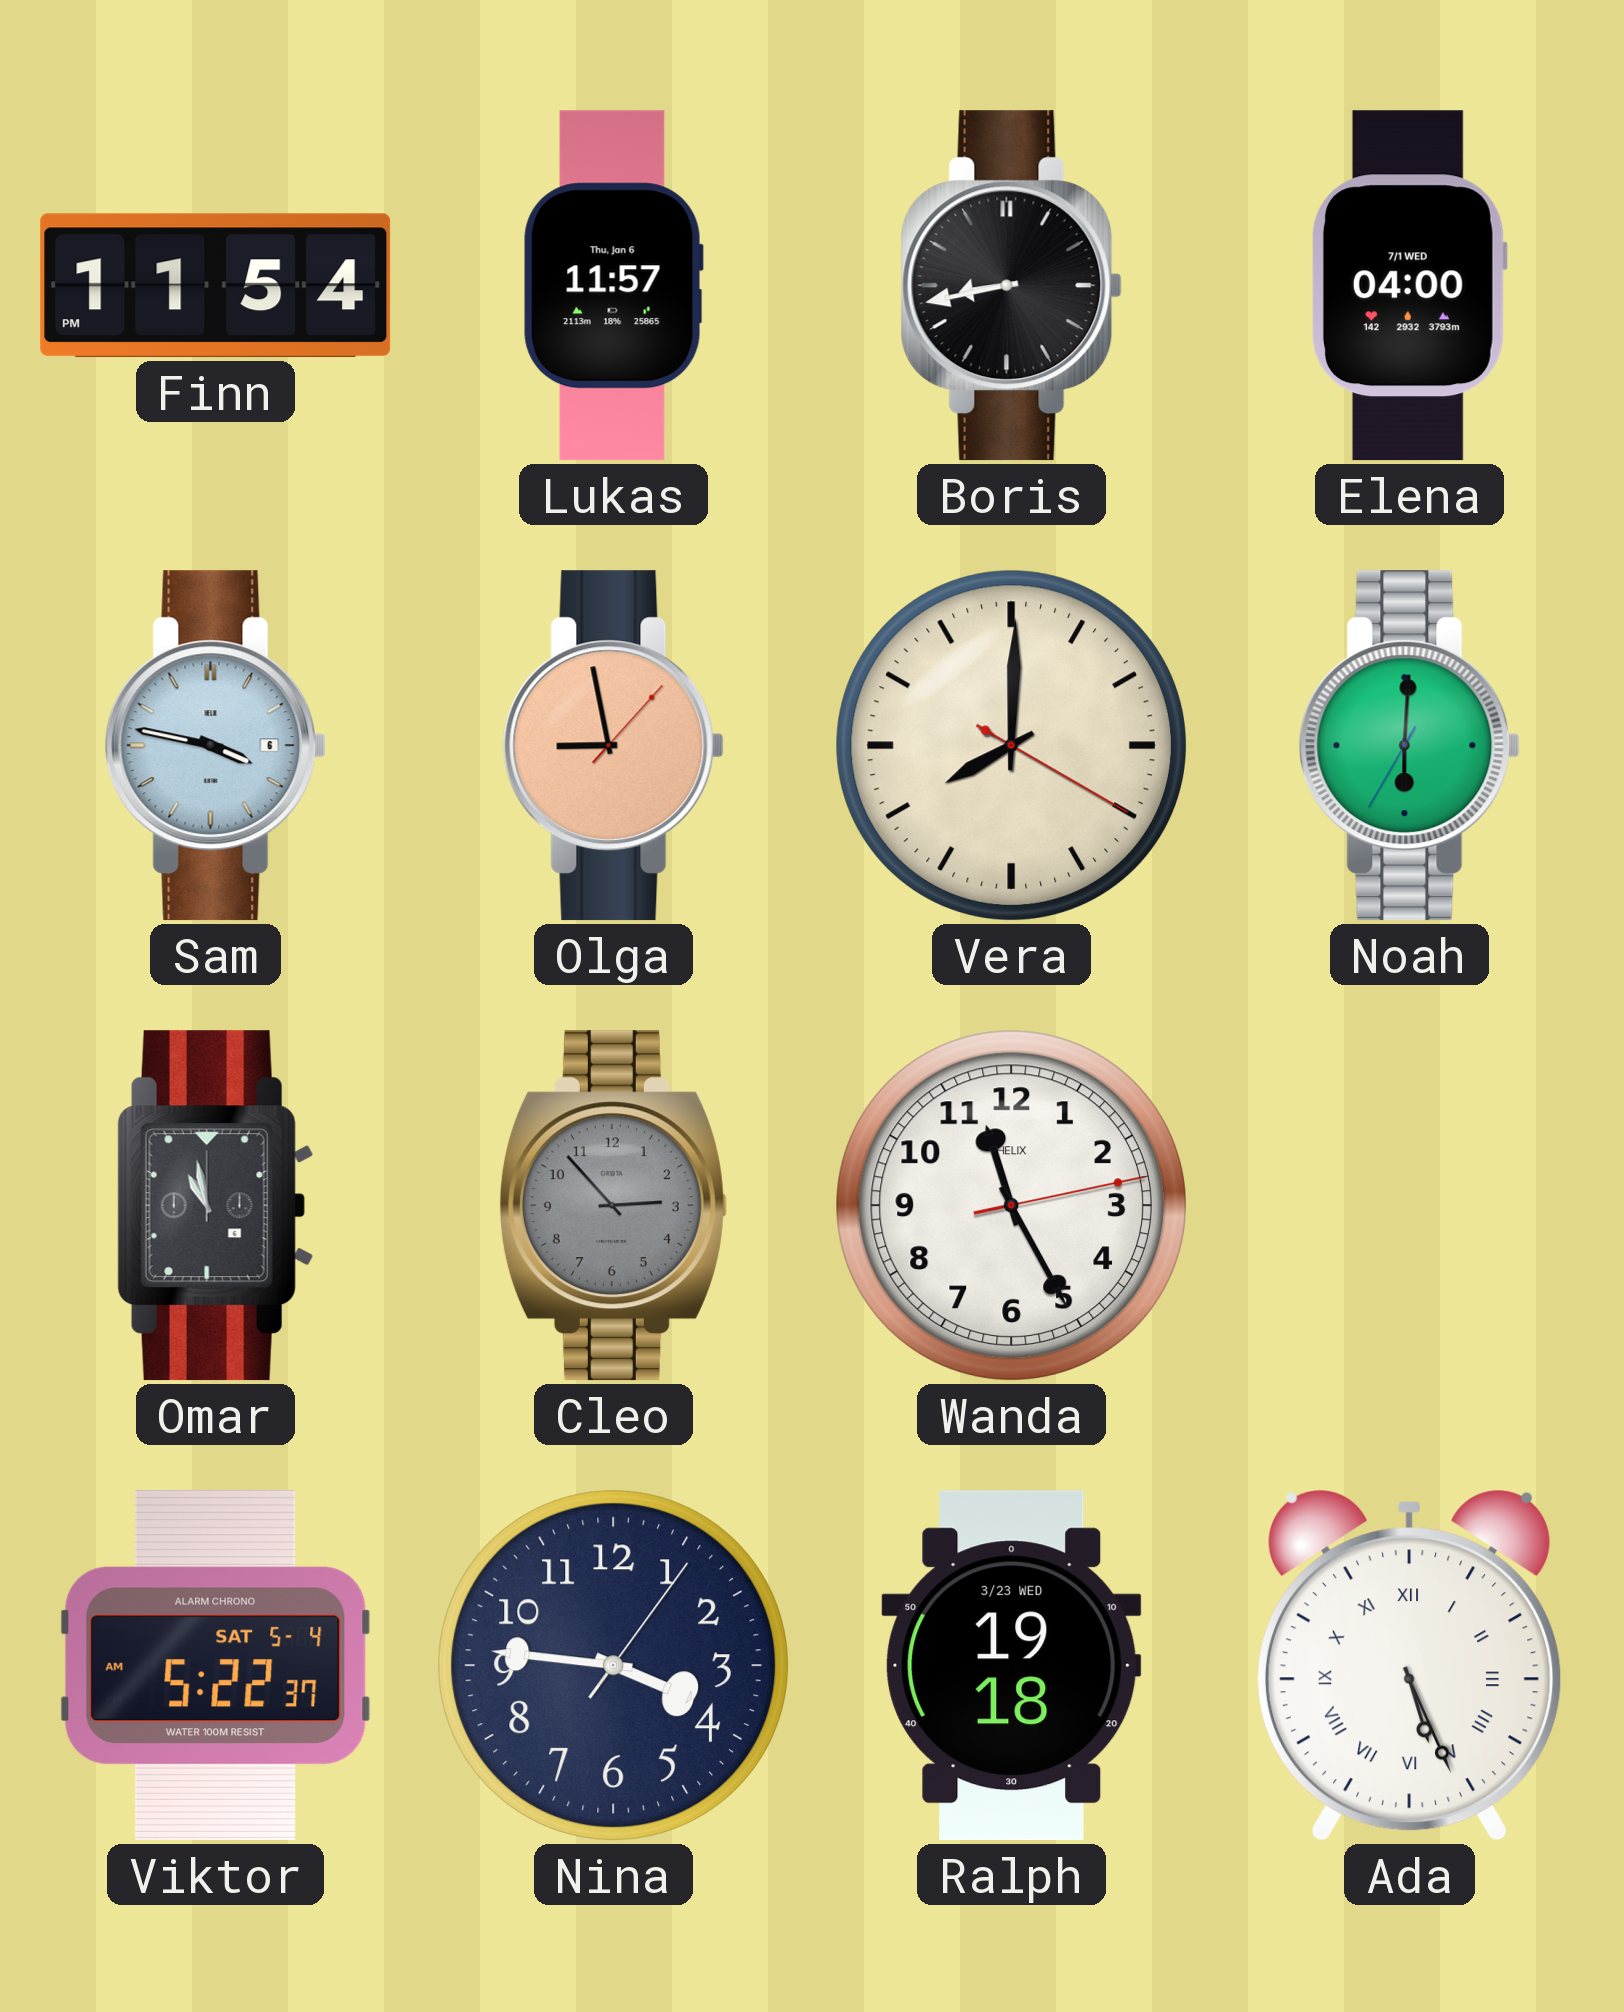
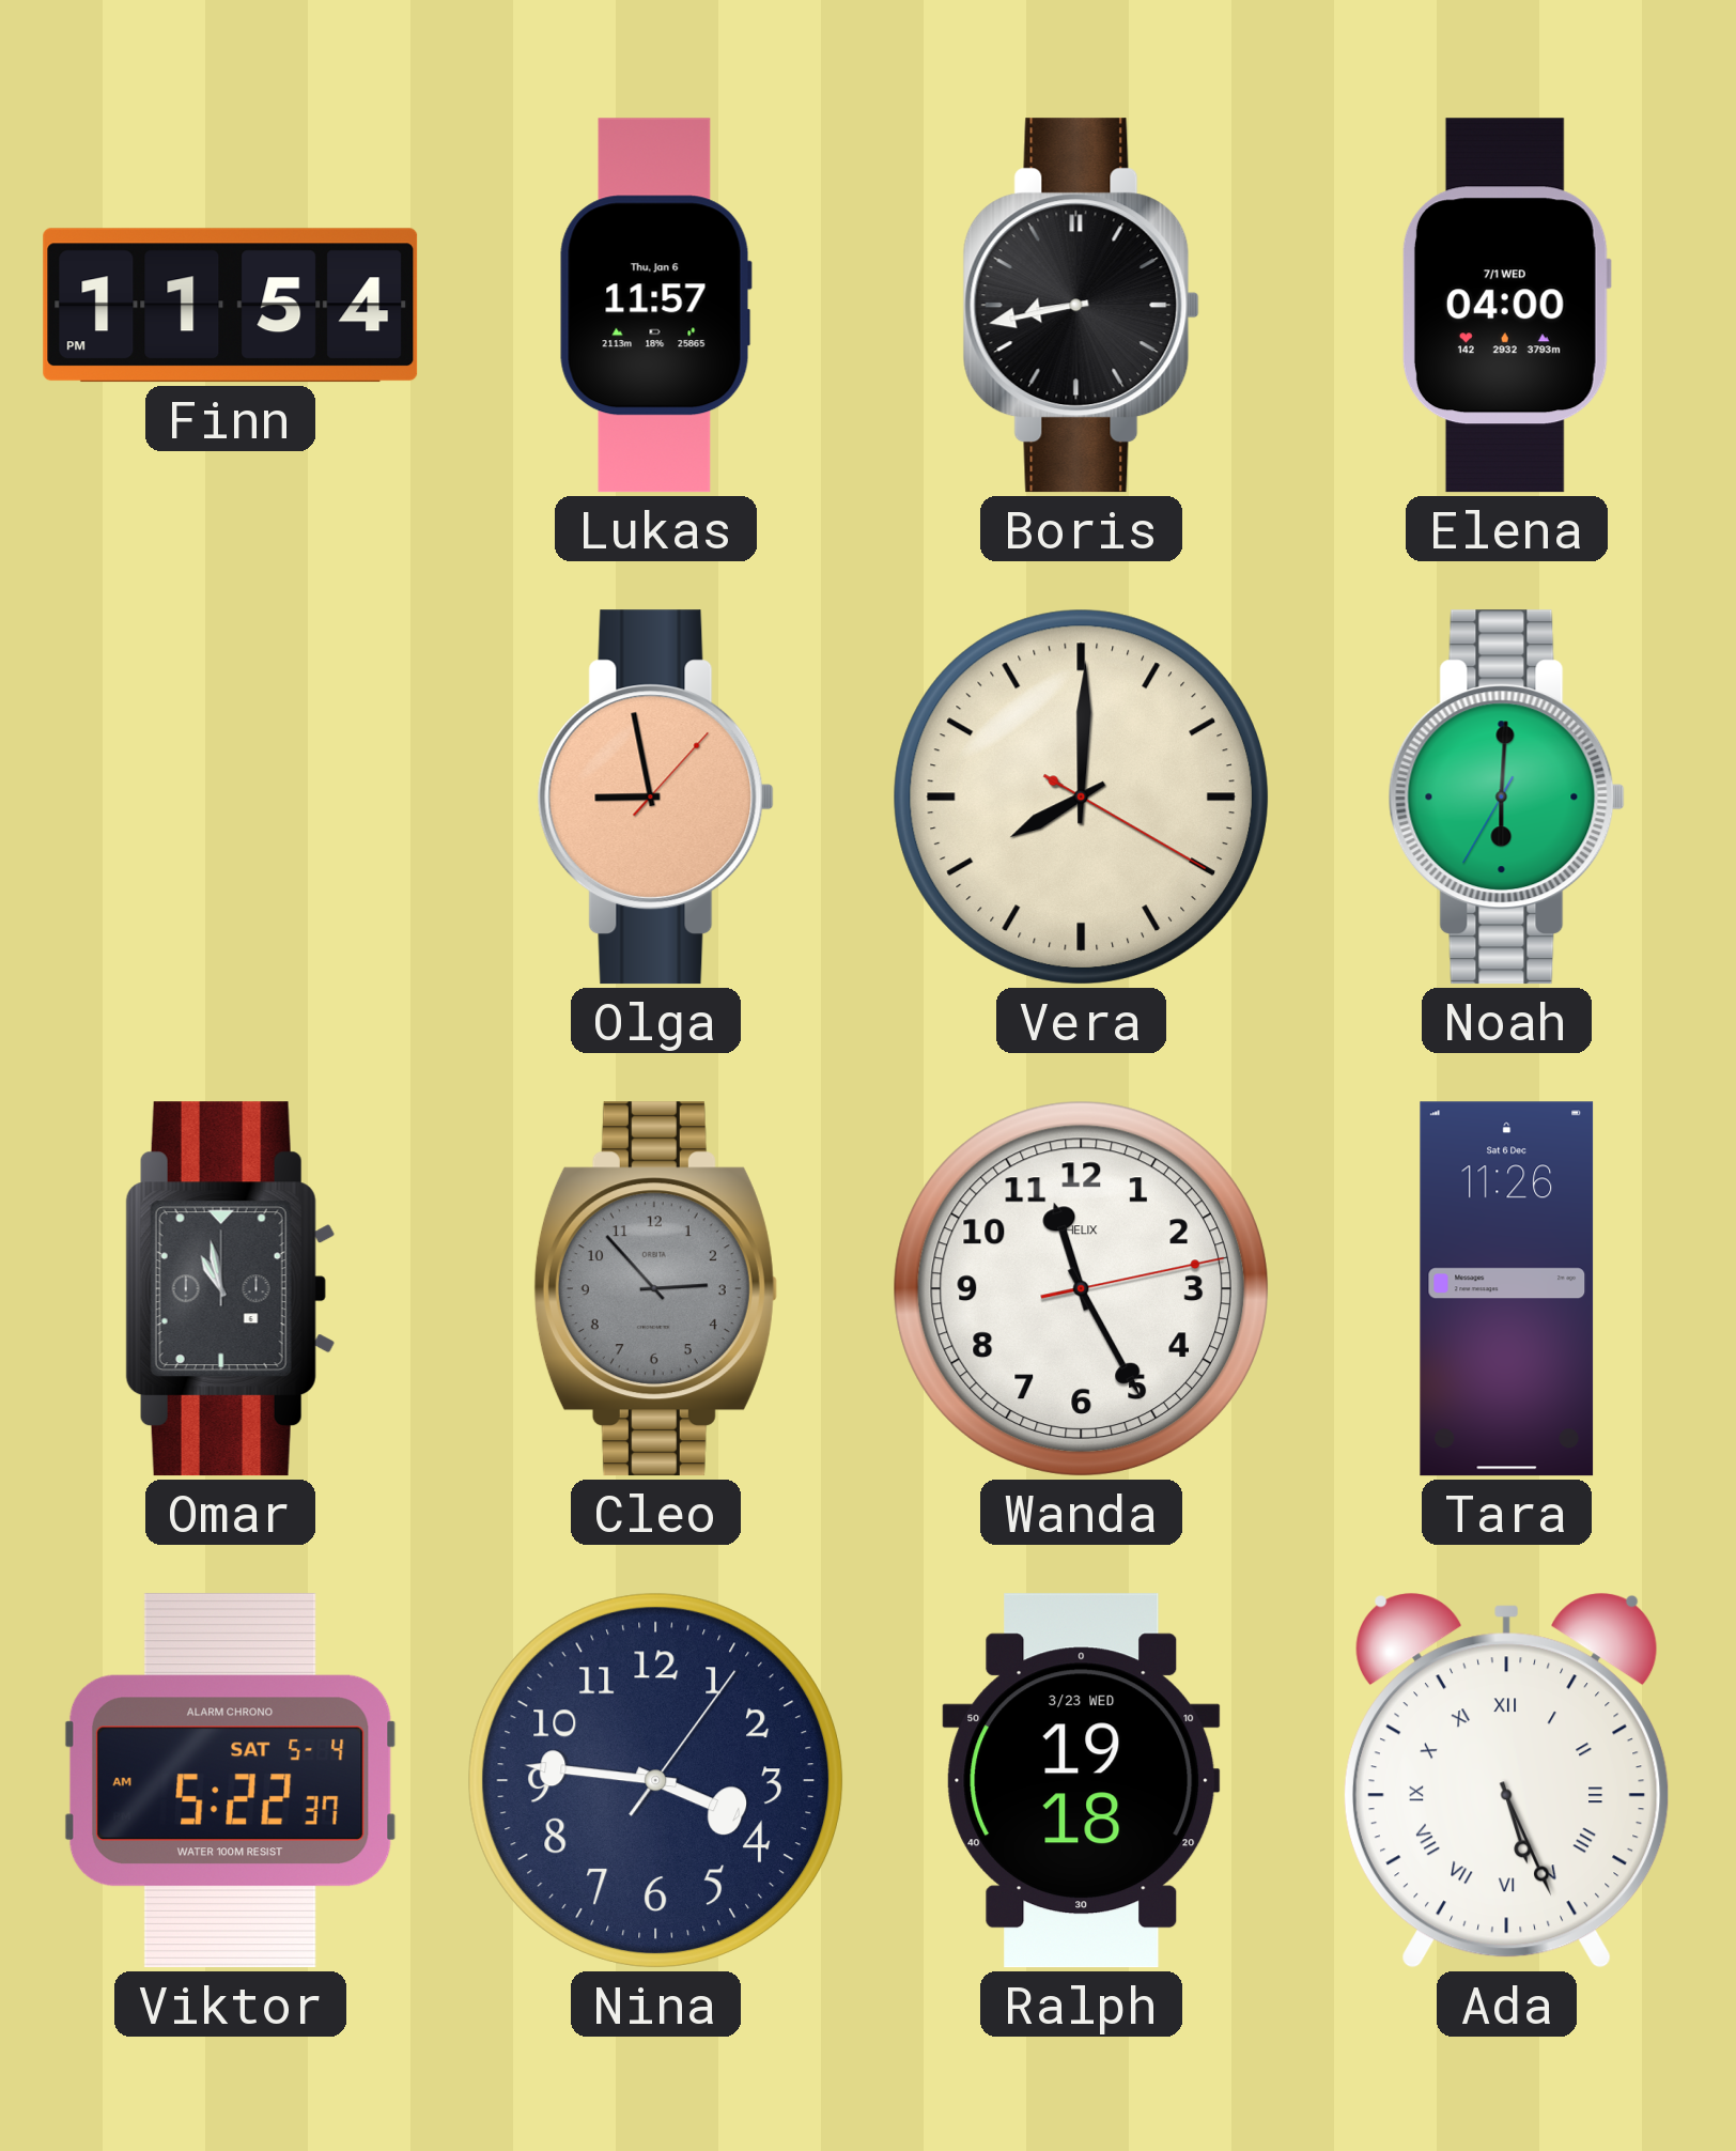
Sam: 3:47 -> none
Tara: none -> 11:26
